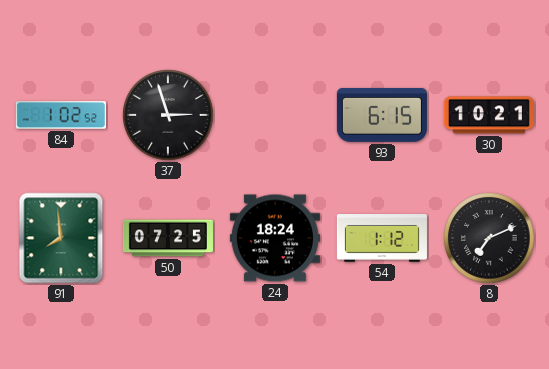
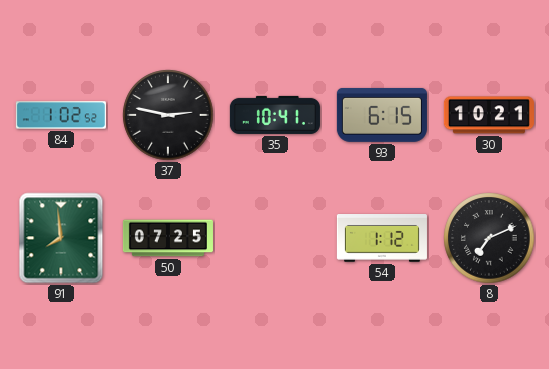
37: 2:57 -> 2:47
35: none -> 10:41
24: 18:24 -> none
